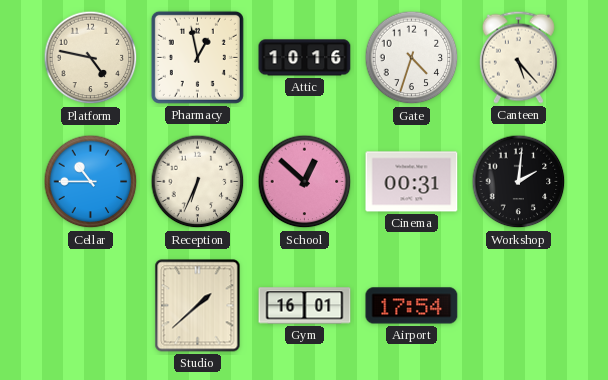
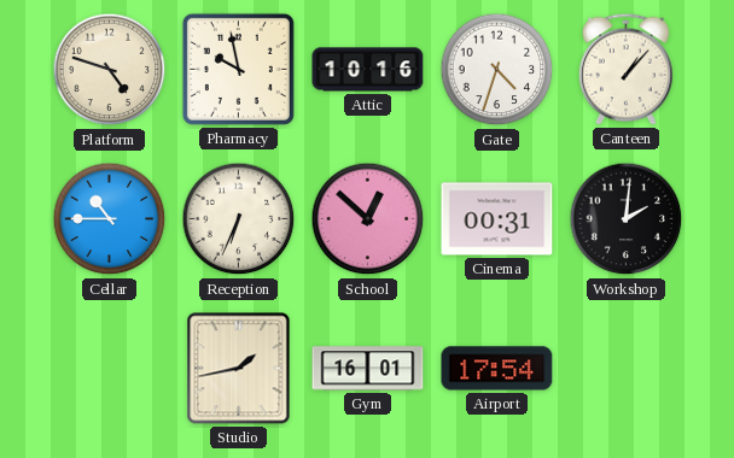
Platform: 4:47 -> 4:48
Pharmacy: 12:58 -> 9:58
Canteen: 5:23 -> 1:07
Studio: 1:38 -> 1:43
